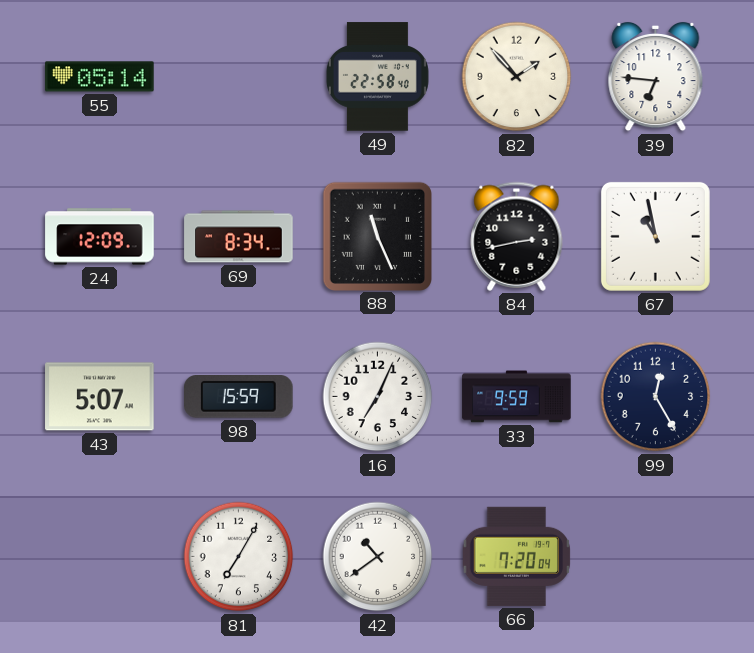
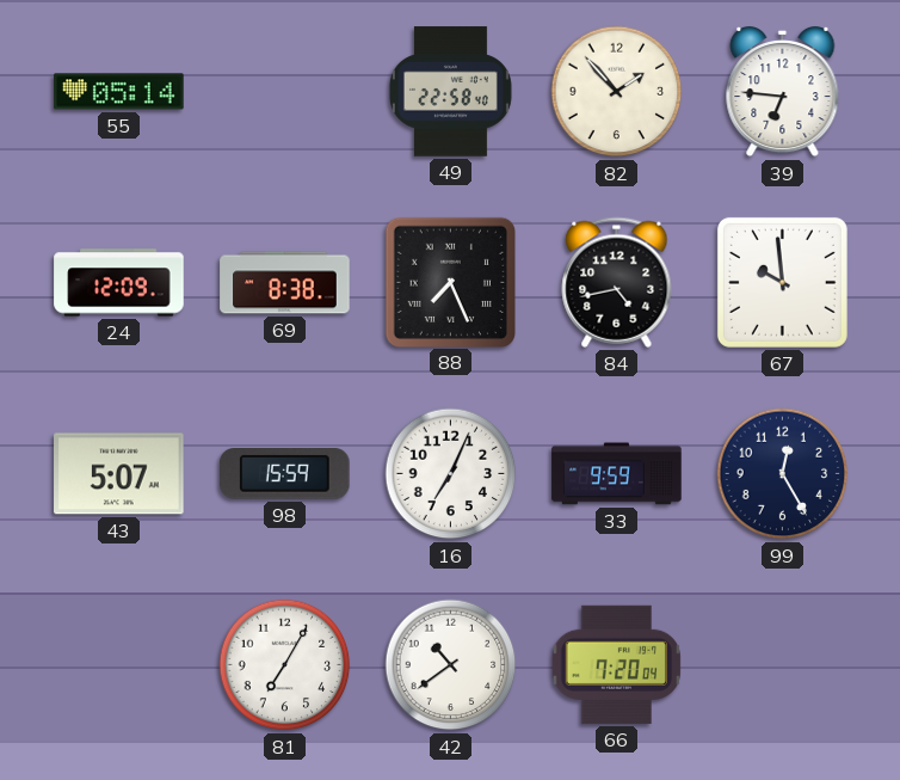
69: 8:34 -> 8:38
88: 11:26 -> 7:26
84: 2:43 -> 4:43
67: 10:58 -> 9:59
